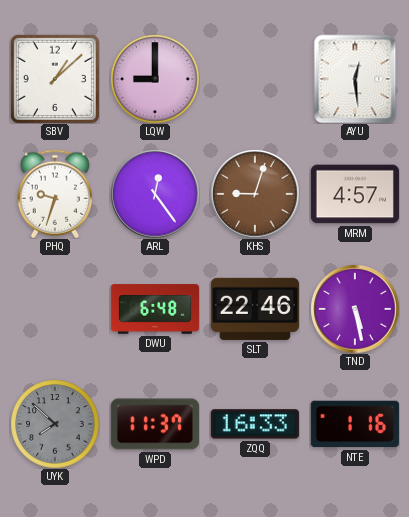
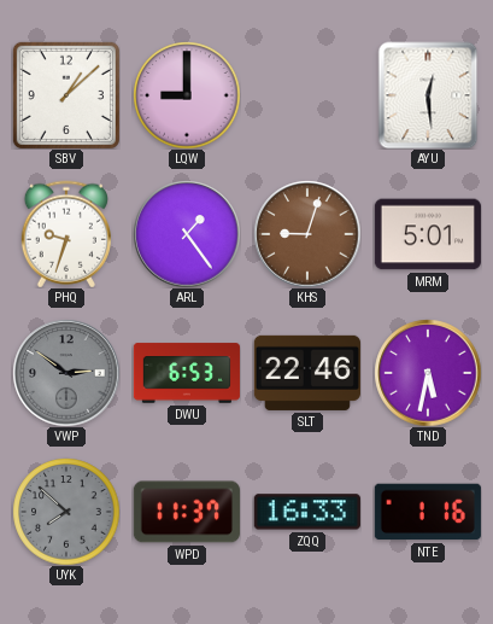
ARL: 12:24 -> 1:24
MRM: 4:57 -> 5:01
VWP: none -> 2:51
DWU: 6:48 -> 6:53
TND: 5:28 -> 5:32
